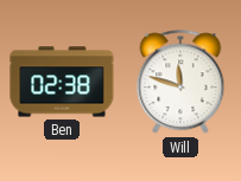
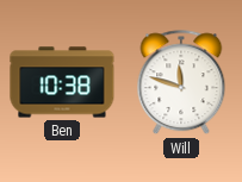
Ben: 02:38 -> 10:38
